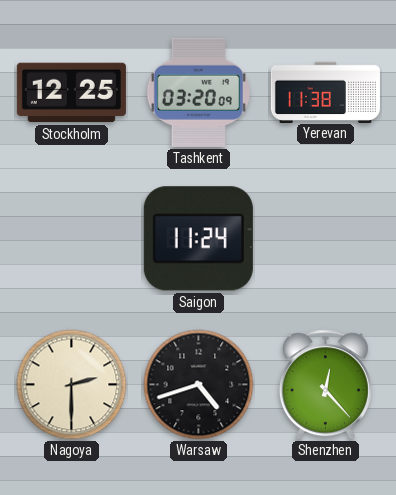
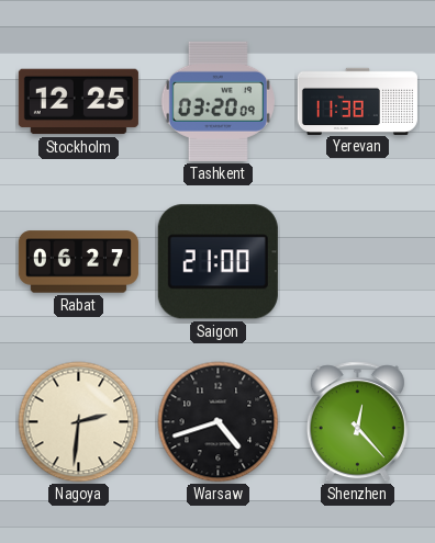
Rabat: none -> 06:27
Saigon: 11:24 -> 21:00
Nagoya: 2:30 -> 2:31
